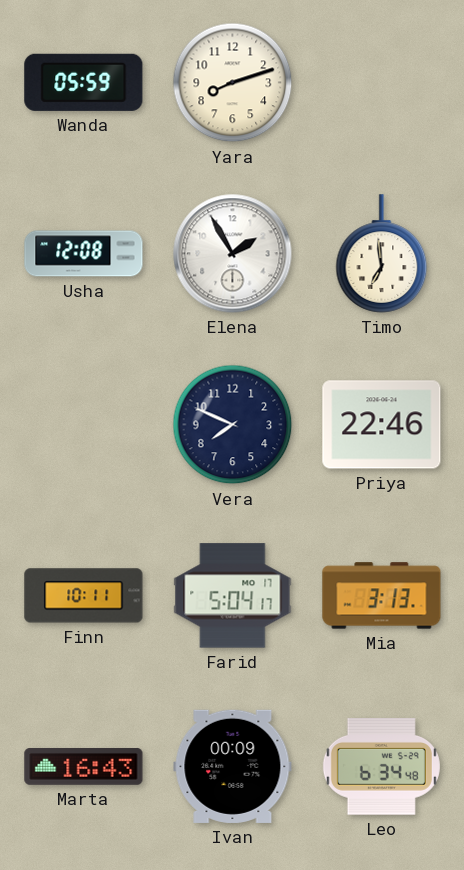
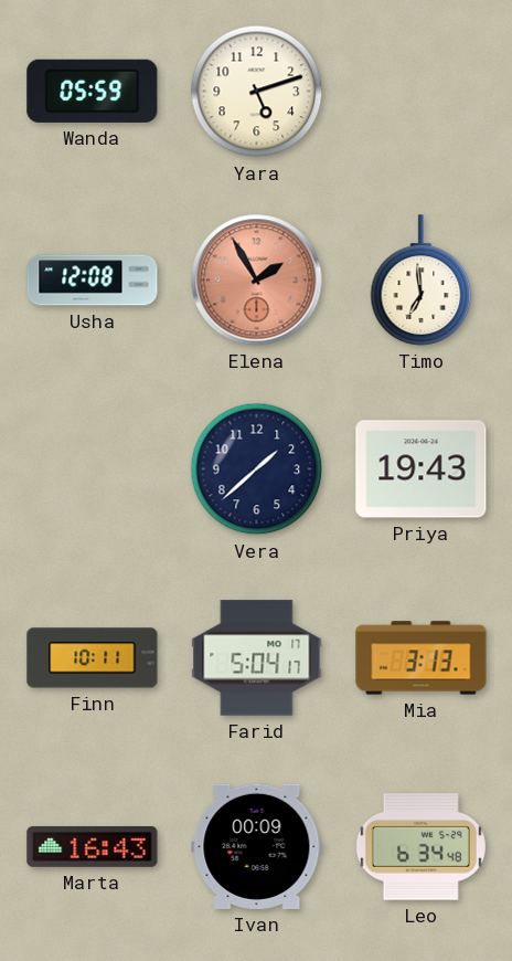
Yara: 8:12 -> 5:12
Elena dial: white -> salmon
Vera: 7:49 -> 1:38
Priya: 22:46 -> 19:43
